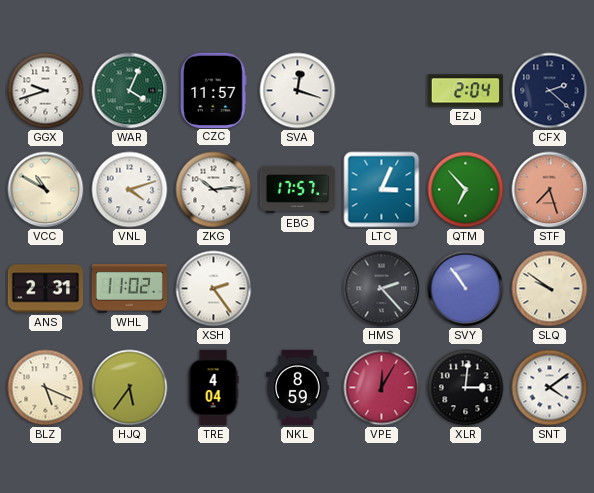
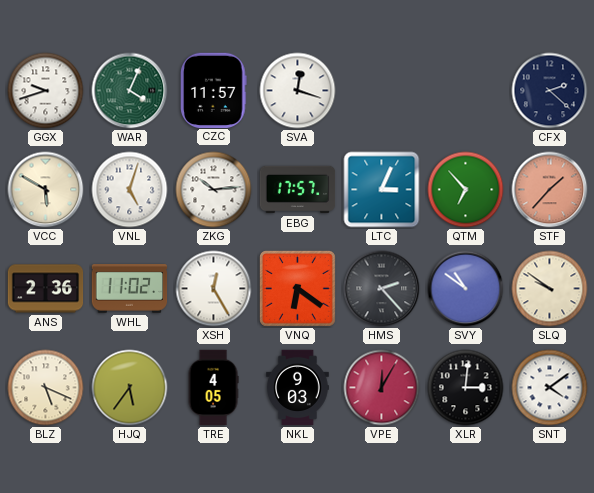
EZJ: 2:04 -> none
VCC: 10:50 -> 5:50
VNL: 4:12 -> 5:03
STF: 7:27 -> 1:37
ANS: 2:31 -> 2:36
XSH: 2:24 -> 12:25
VNQ: none -> 6:21
SVY: 10:54 -> 10:51
TRE: 4:04 -> 4:05
NKL: 8:59 -> 9:03
